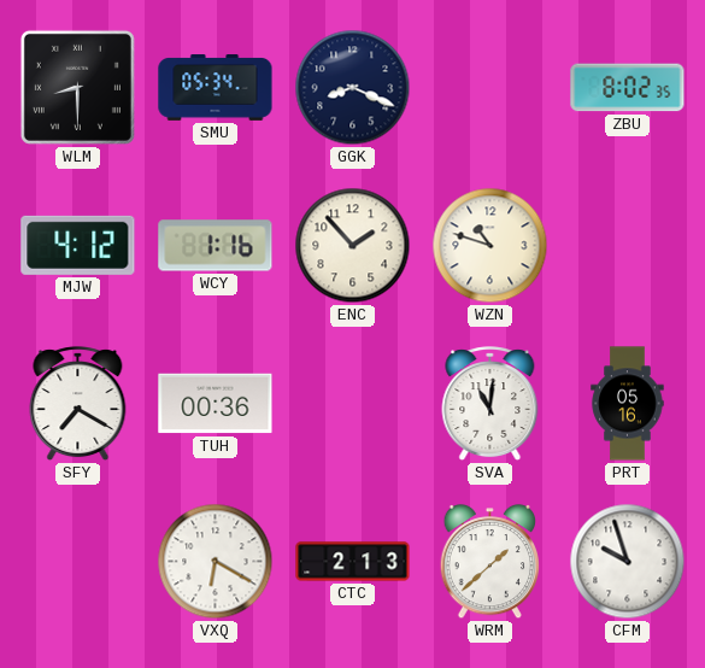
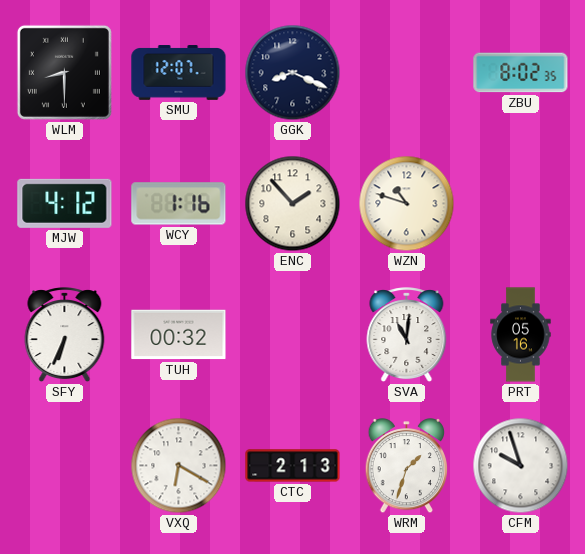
SMU: 05:34 -> 12:07
SFY: 7:20 -> 6:34
TUH: 00:36 -> 00:32
WRM: 1:38 -> 1:33
